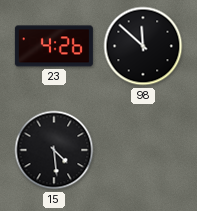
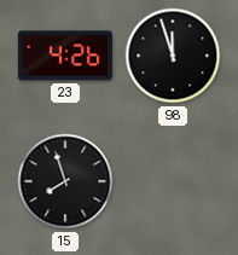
98: 11:52 -> 11:57
15: 4:29 -> 7:57
